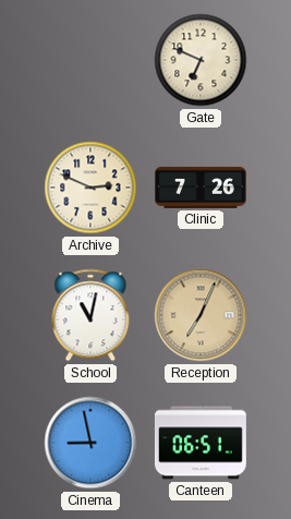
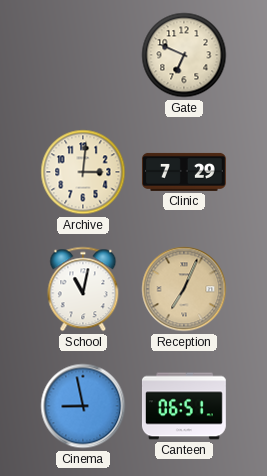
Archive: 2:49 -> 3:01
Clinic: 7:26 -> 7:29
